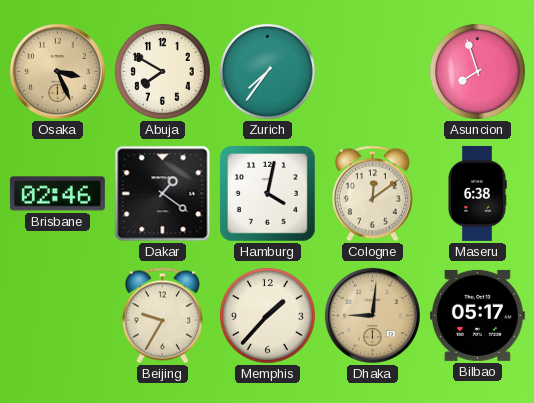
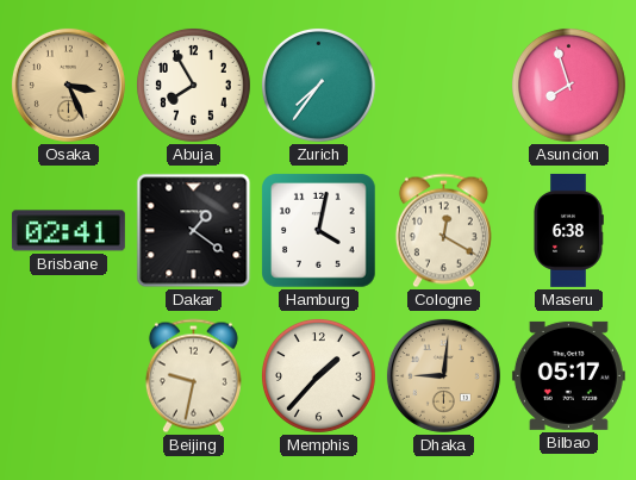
Abuja: 7:50 -> 7:55
Brisbane: 02:46 -> 02:41
Cologne: 12:09 -> 12:20
Beijing: 9:35 -> 9:32
